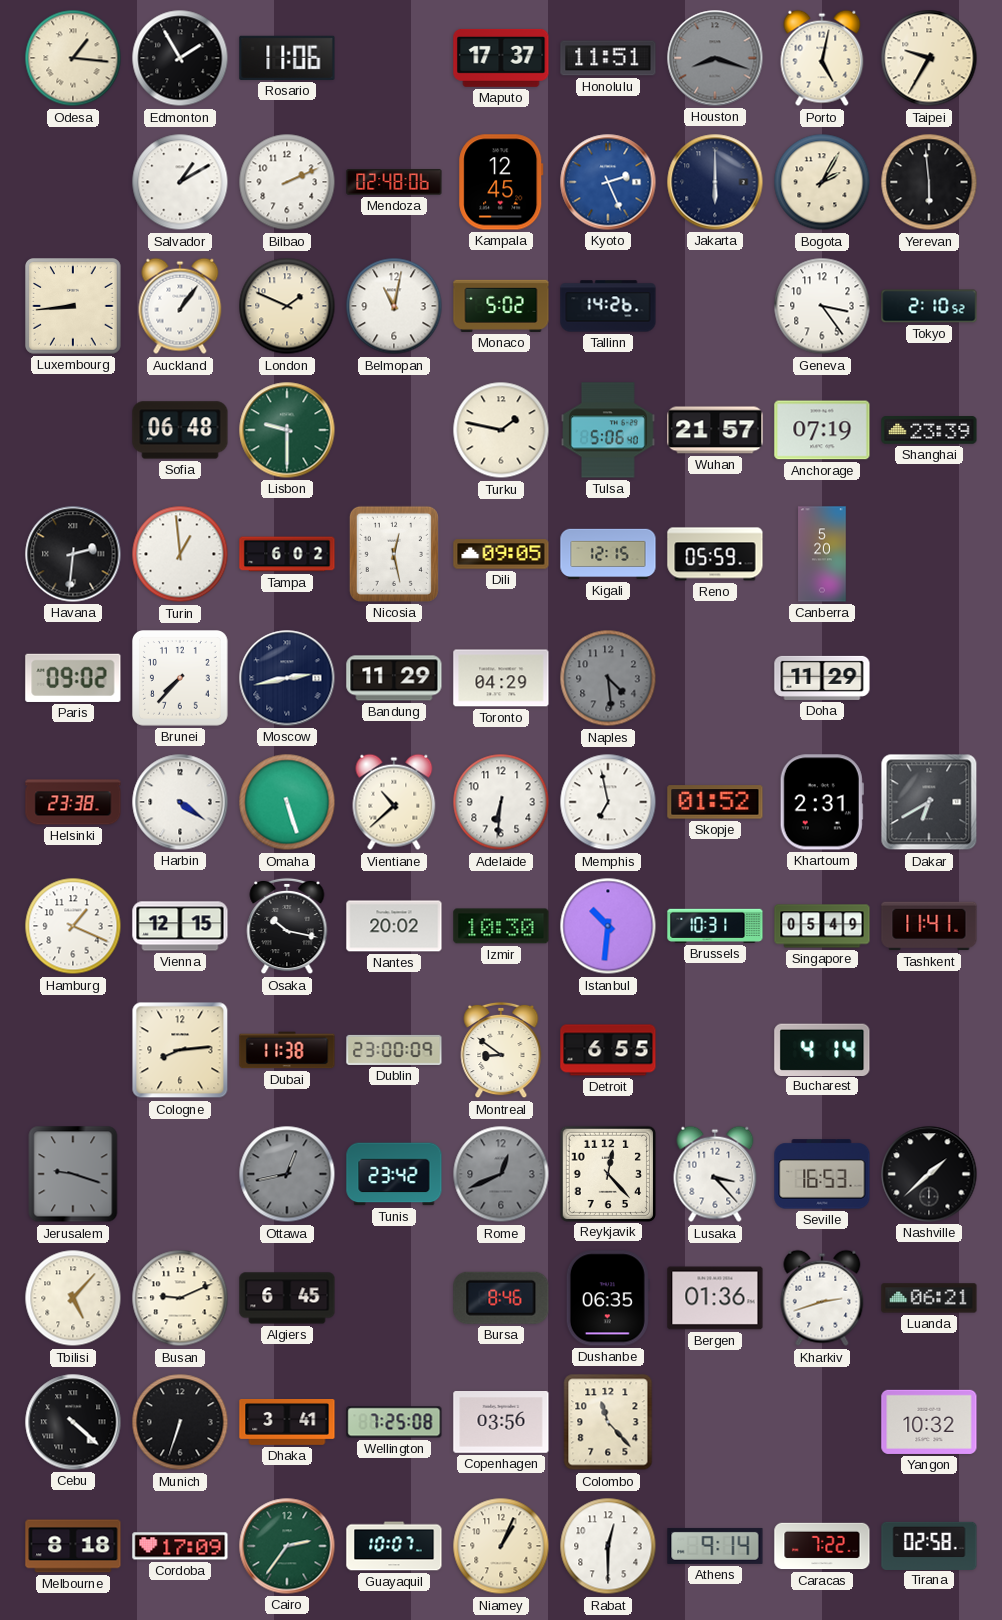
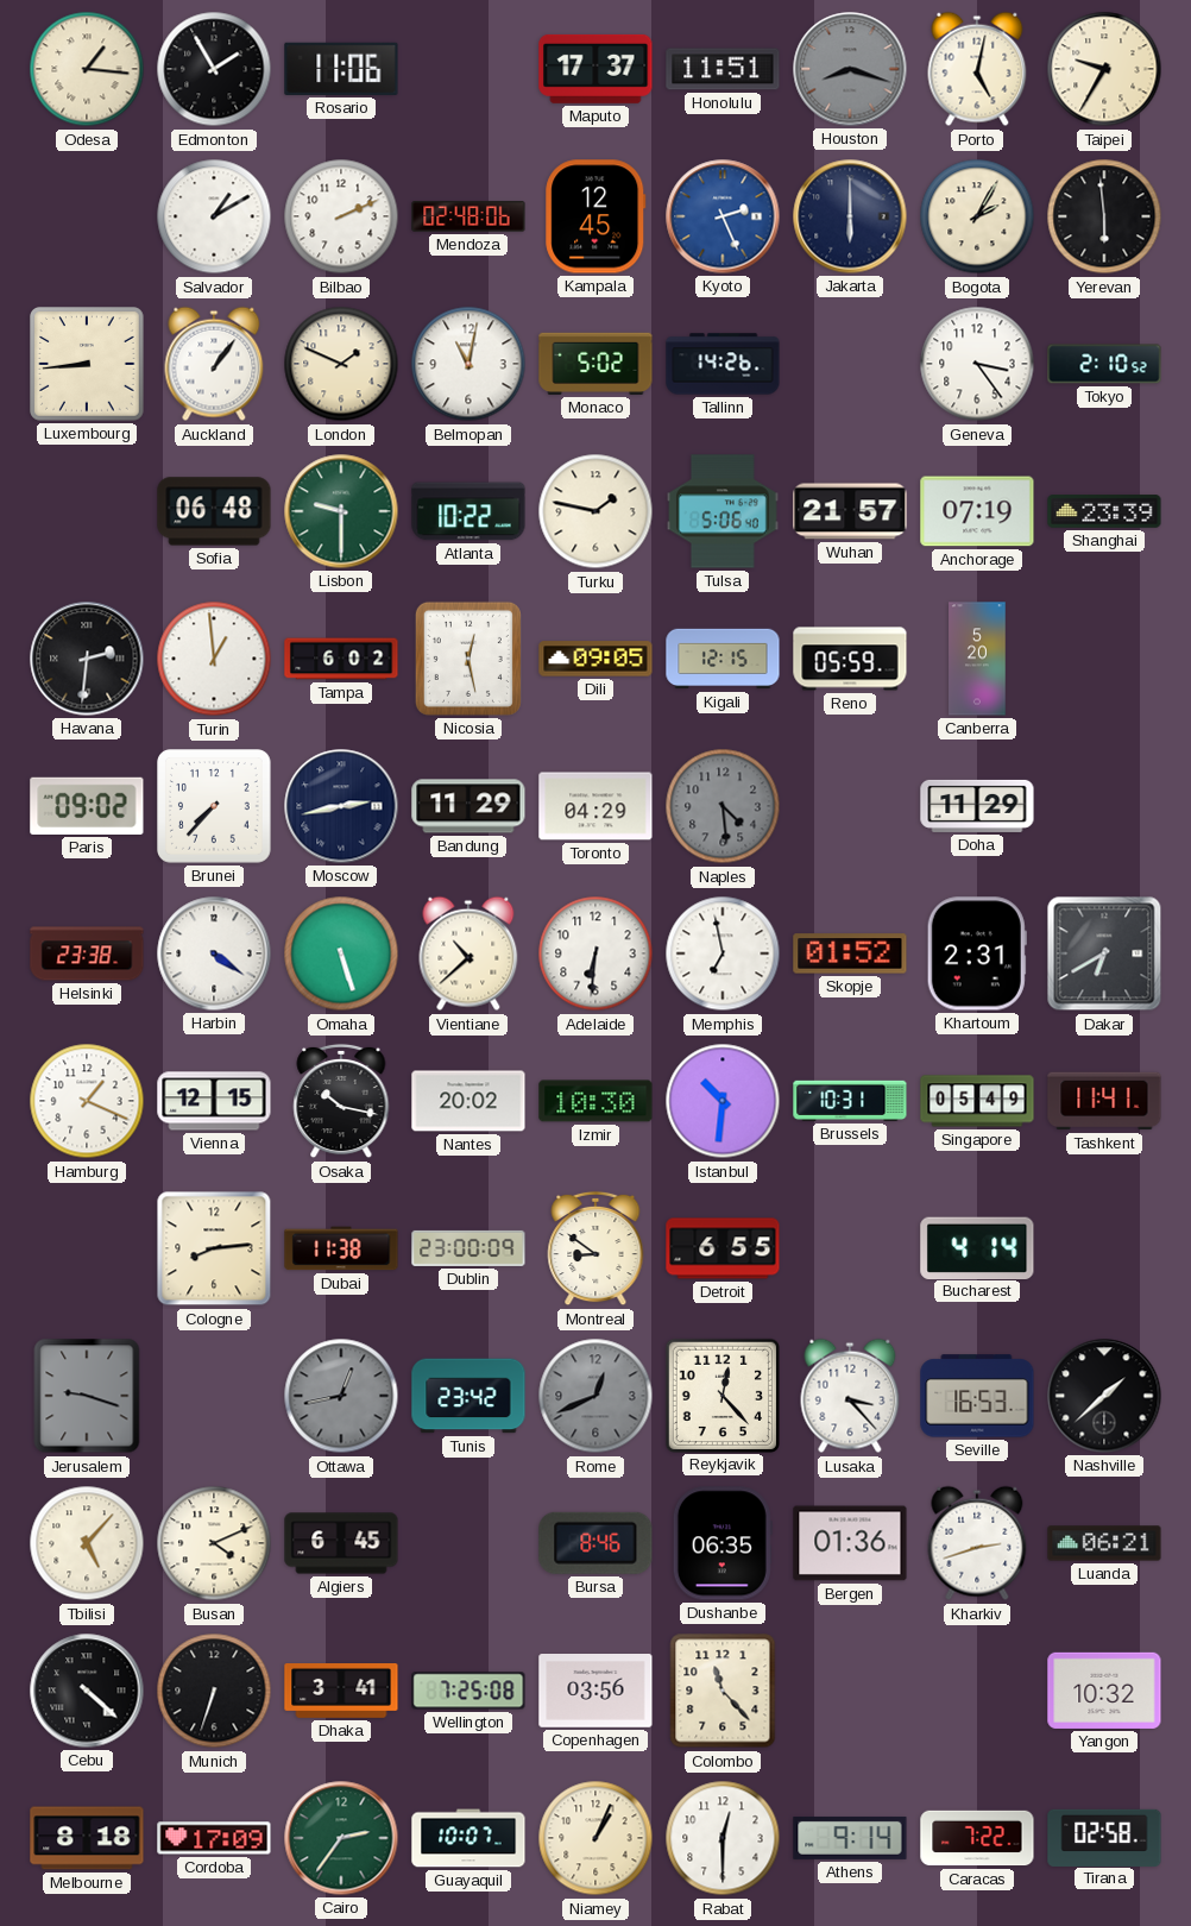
Atlanta: none -> 10:22
Busan: 9:11 -> 4:11
